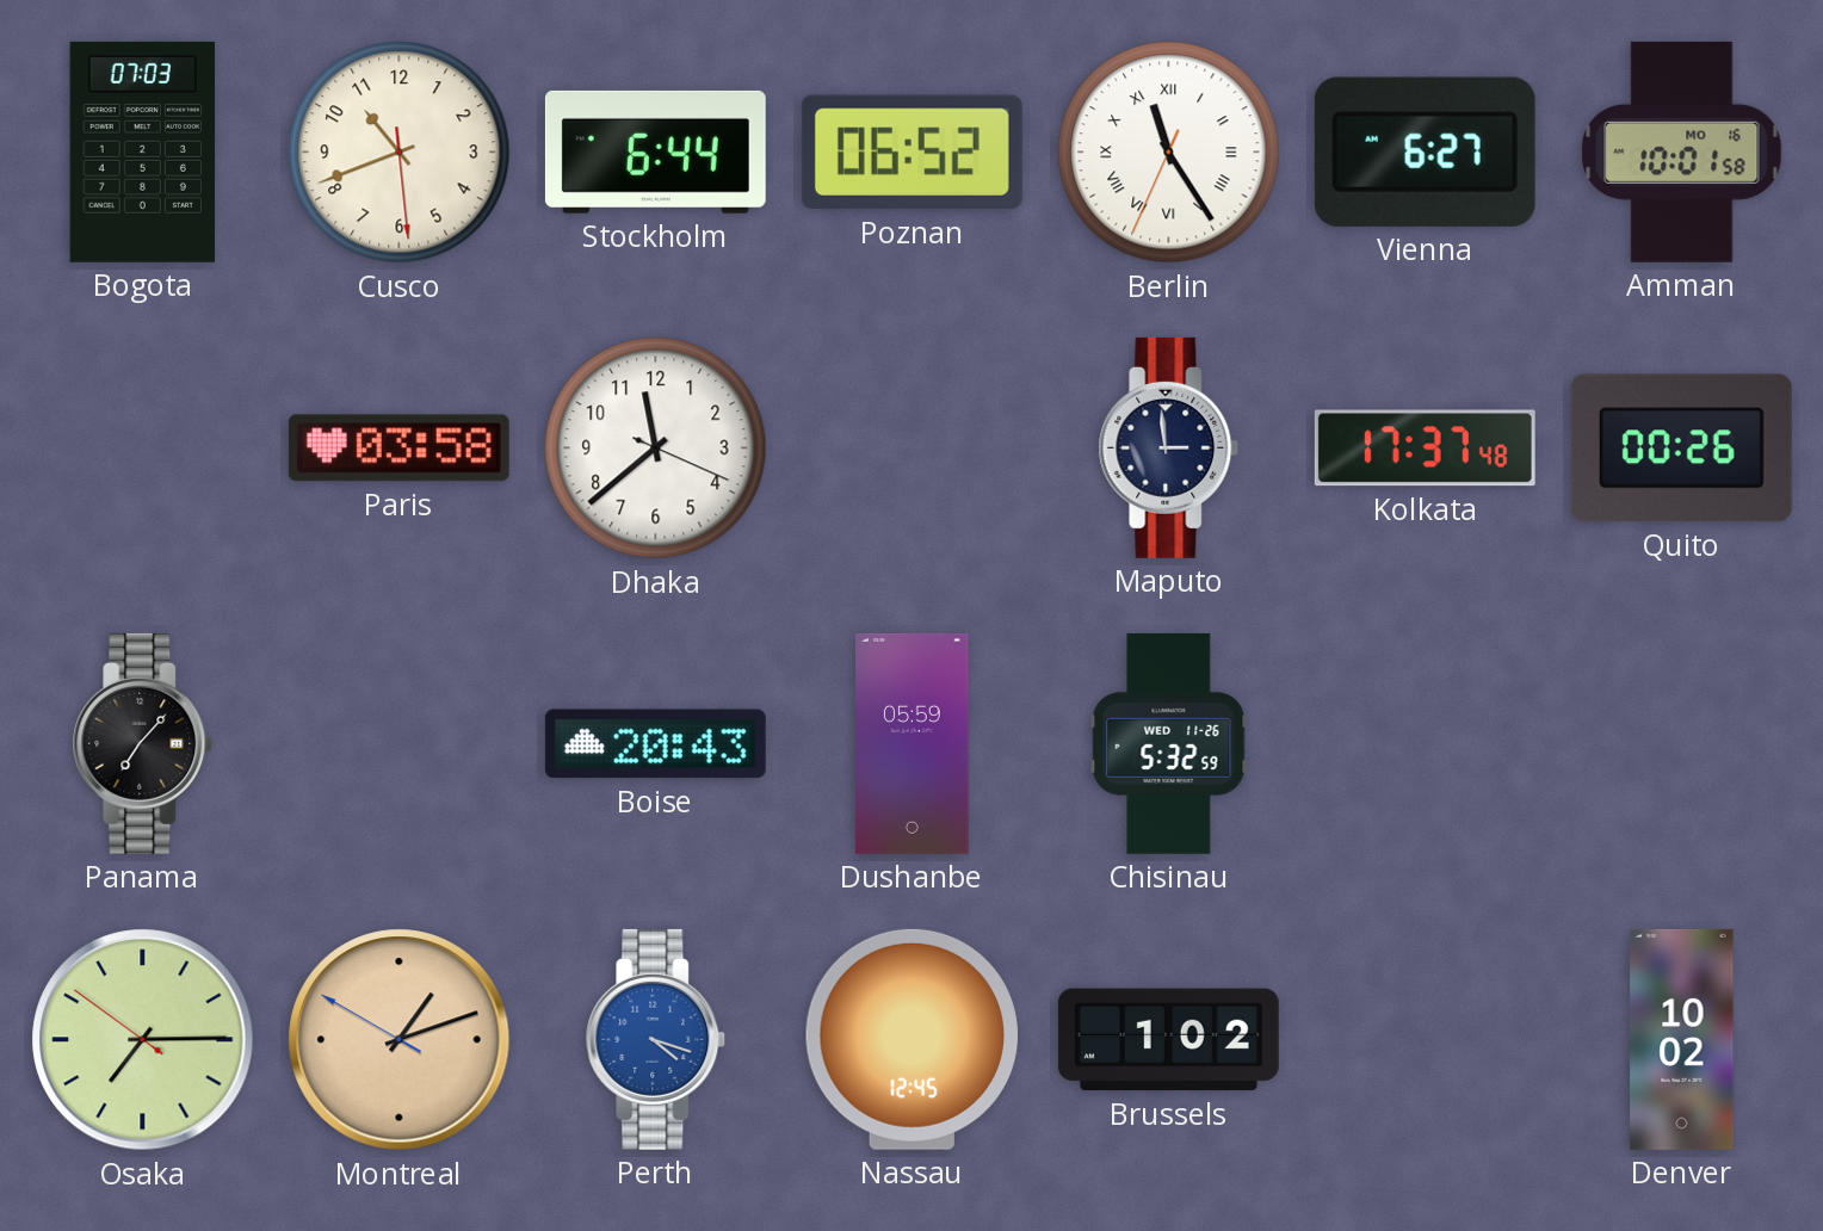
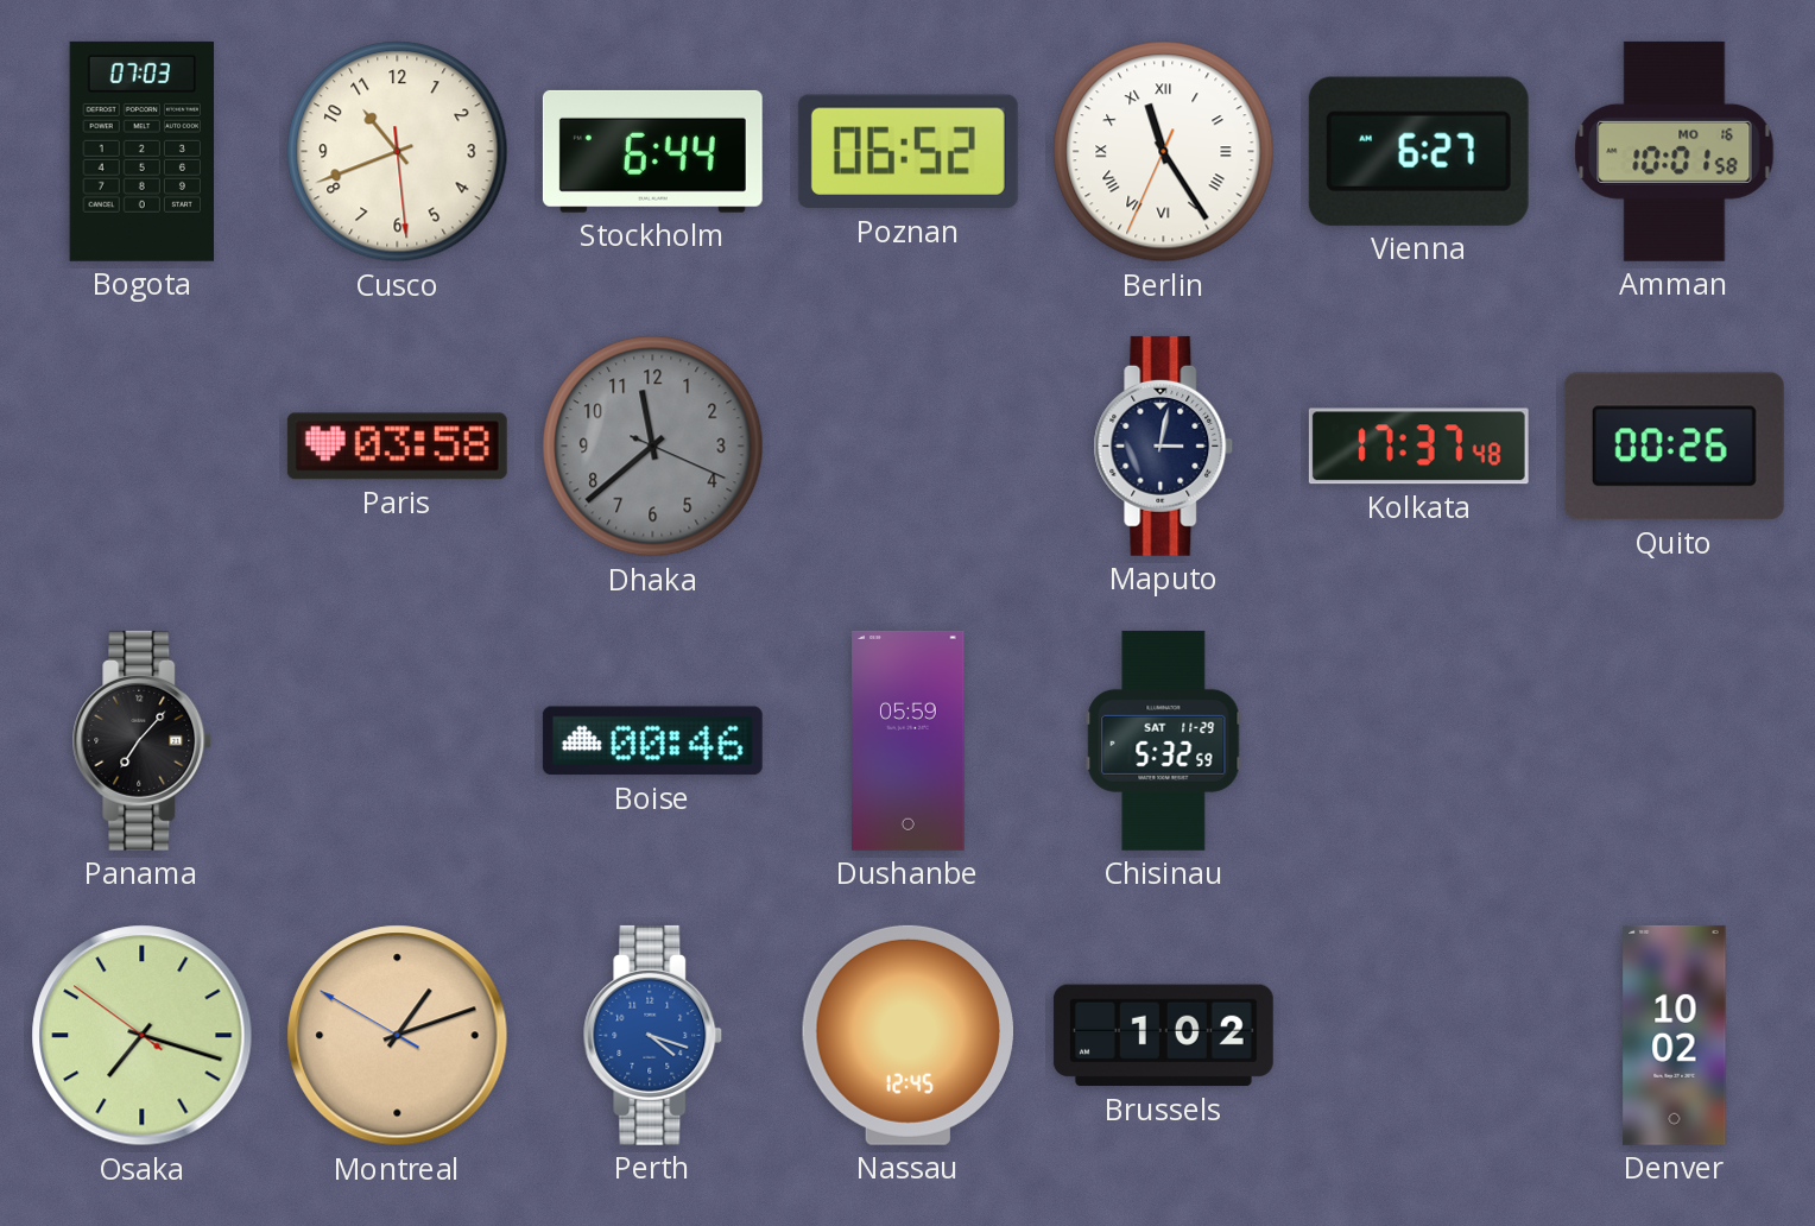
Dhaka dial: white -> grey
Maputo: 2:59 -> 3:02
Boise: 20:43 -> 00:46
Chisinau date: WED 11-26 -> SAT 11-29
Osaka: 7:14 -> 7:17
